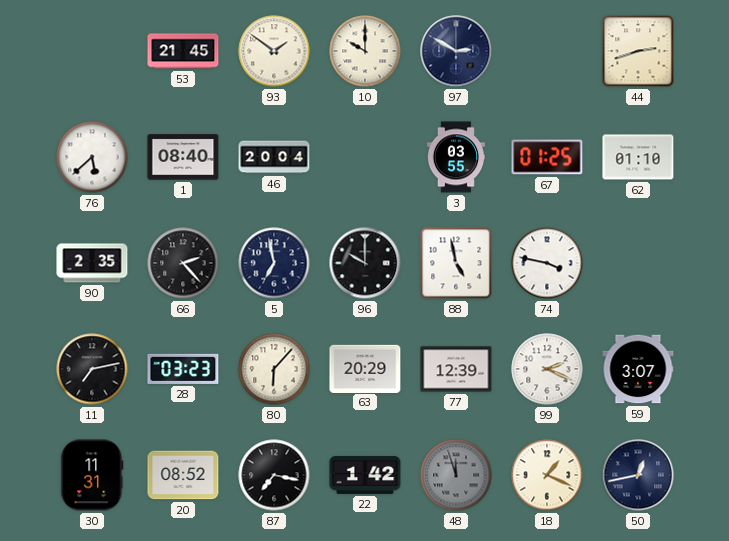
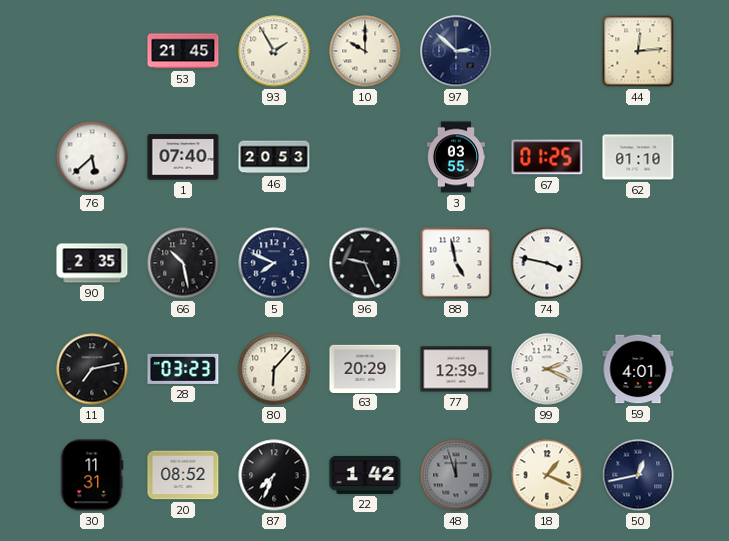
93: 1:51 -> 1:55
97: 2:50 -> 2:52
44: 2:42 -> 12:14
1: 08:40 -> 07:40
46: 20:04 -> 20:53
66: 2:23 -> 10:28
5: 6:58 -> 7:49
96: 10:00 -> 9:26
59: 3:07 -> 4:01
87: 7:17 -> 7:34
